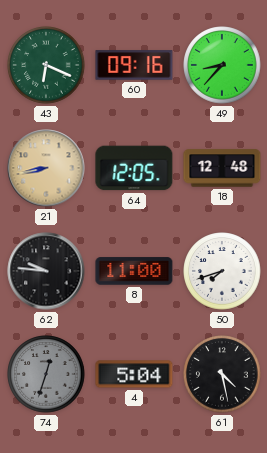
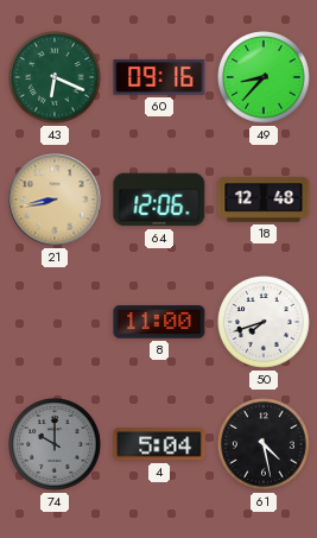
64: 12:05 -> 12:06
62: 9:46 -> none
74: 12:33 -> 10:00
